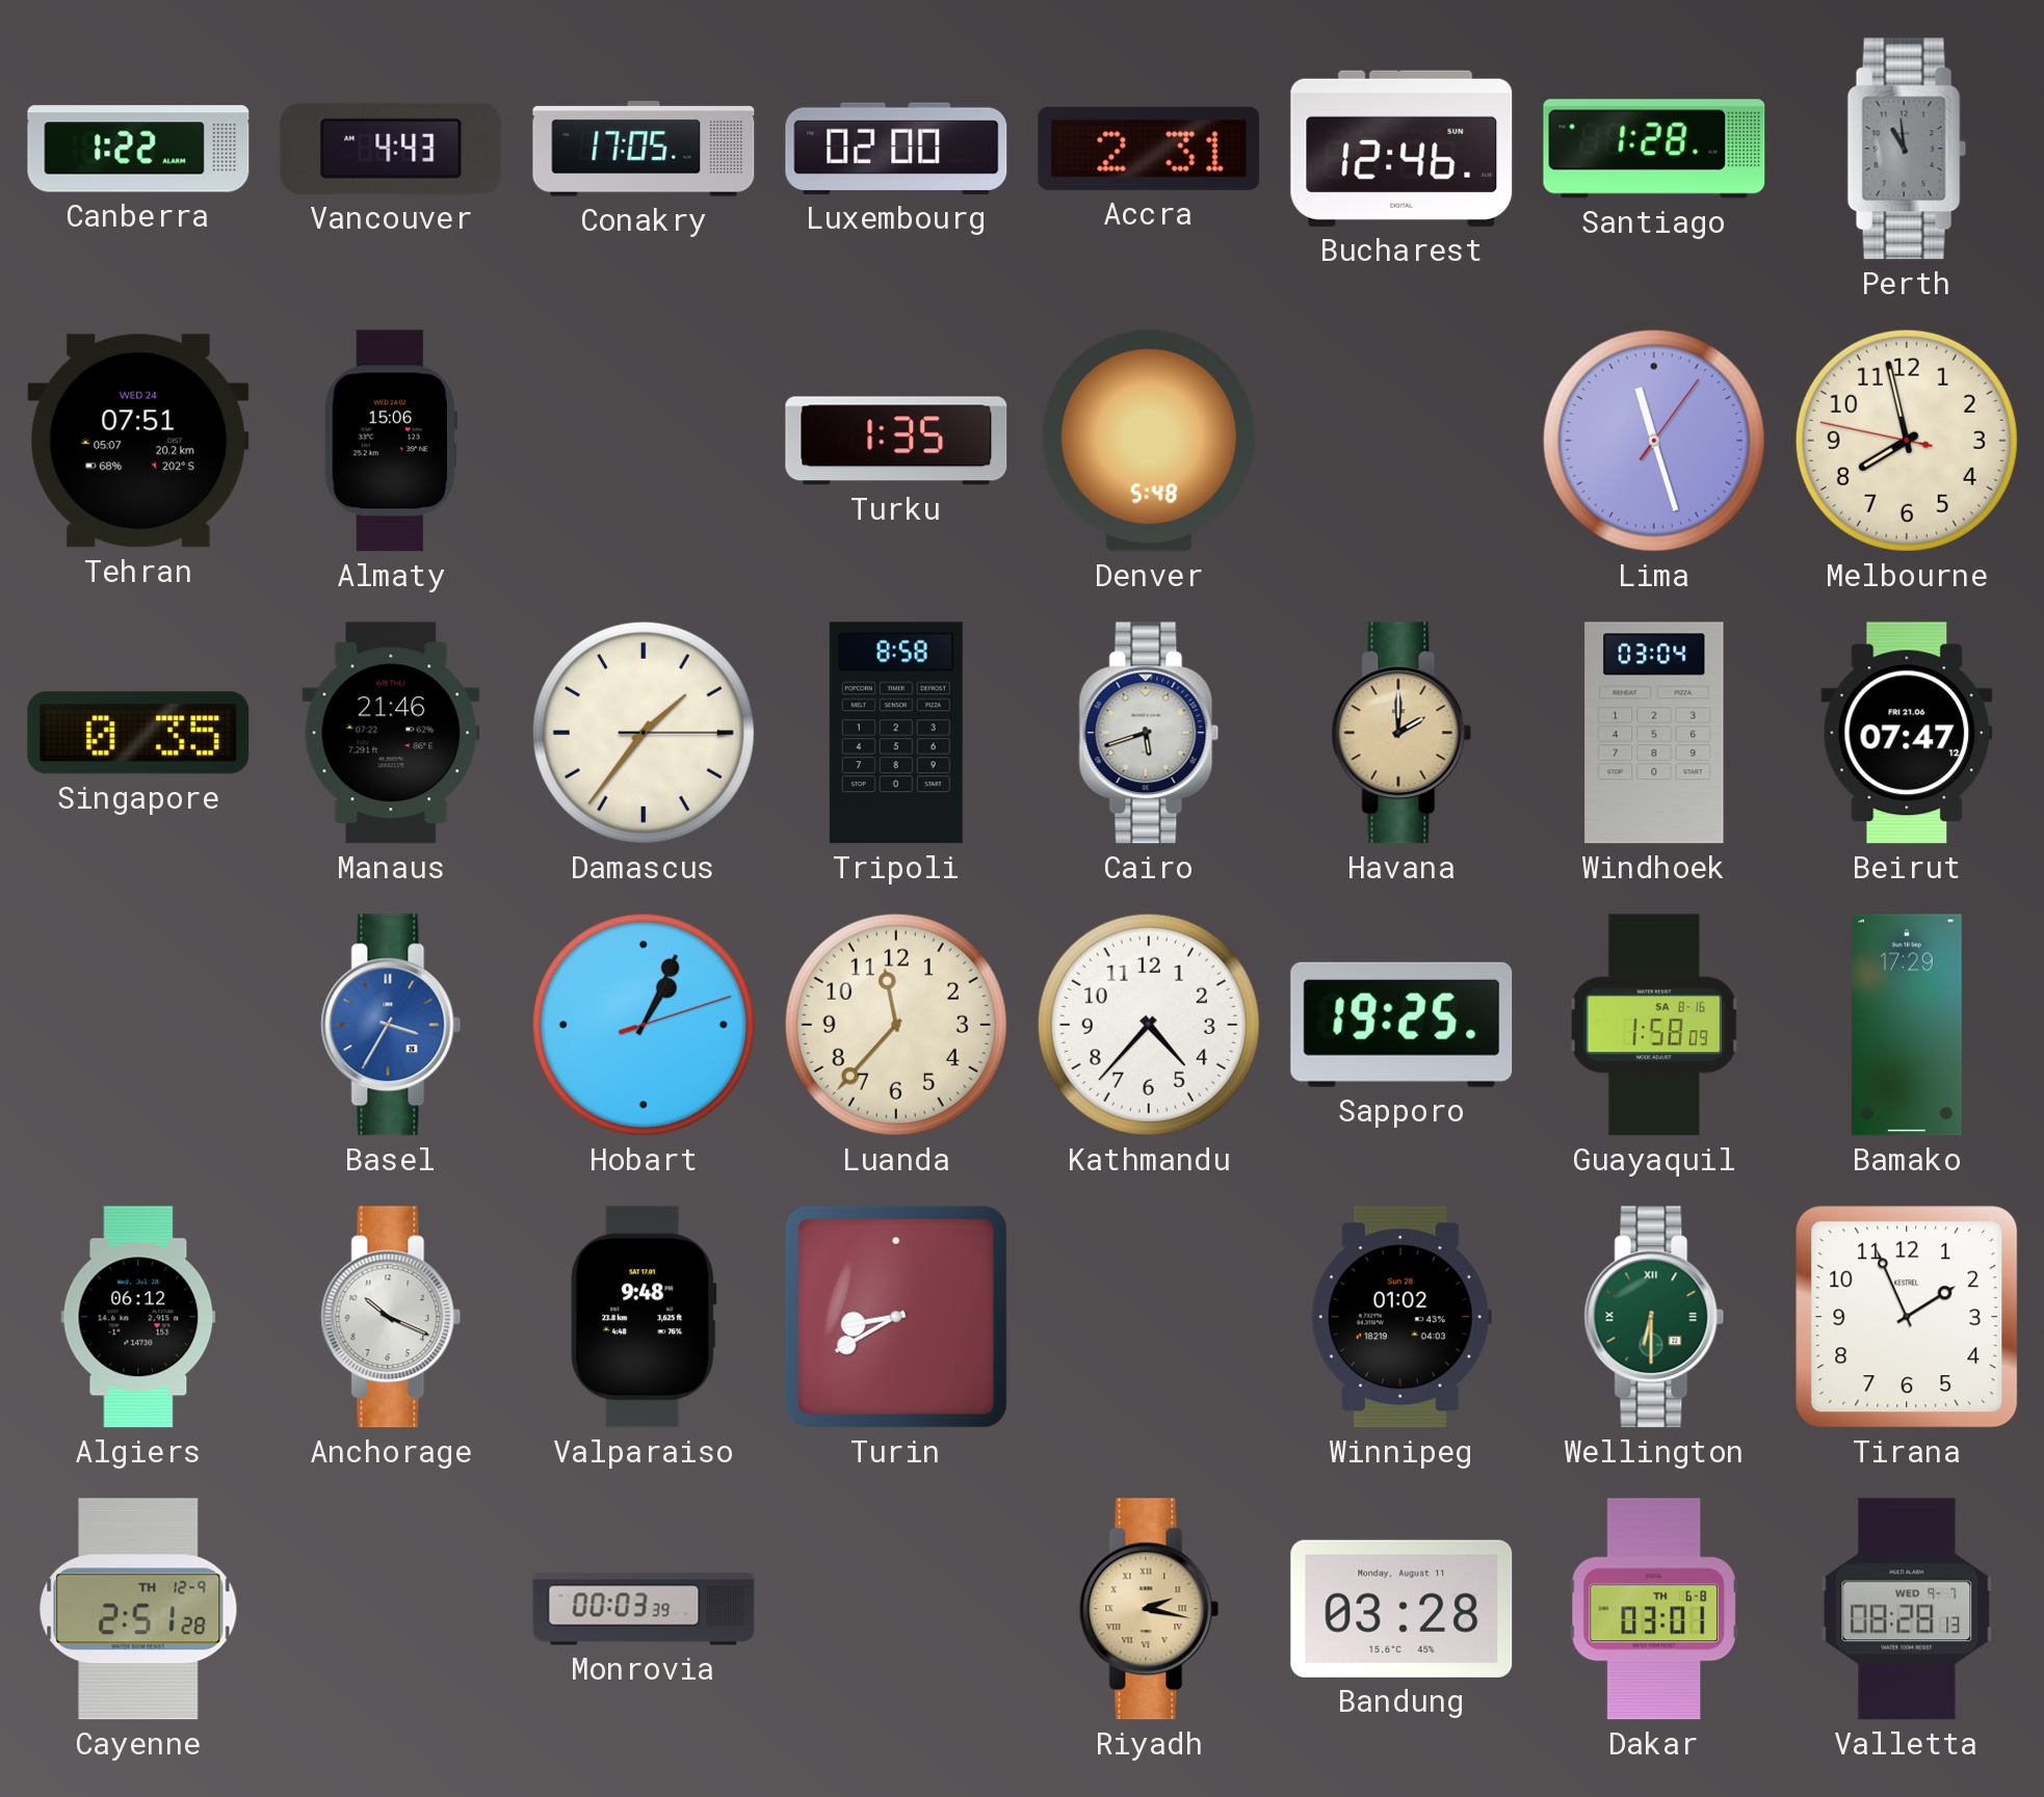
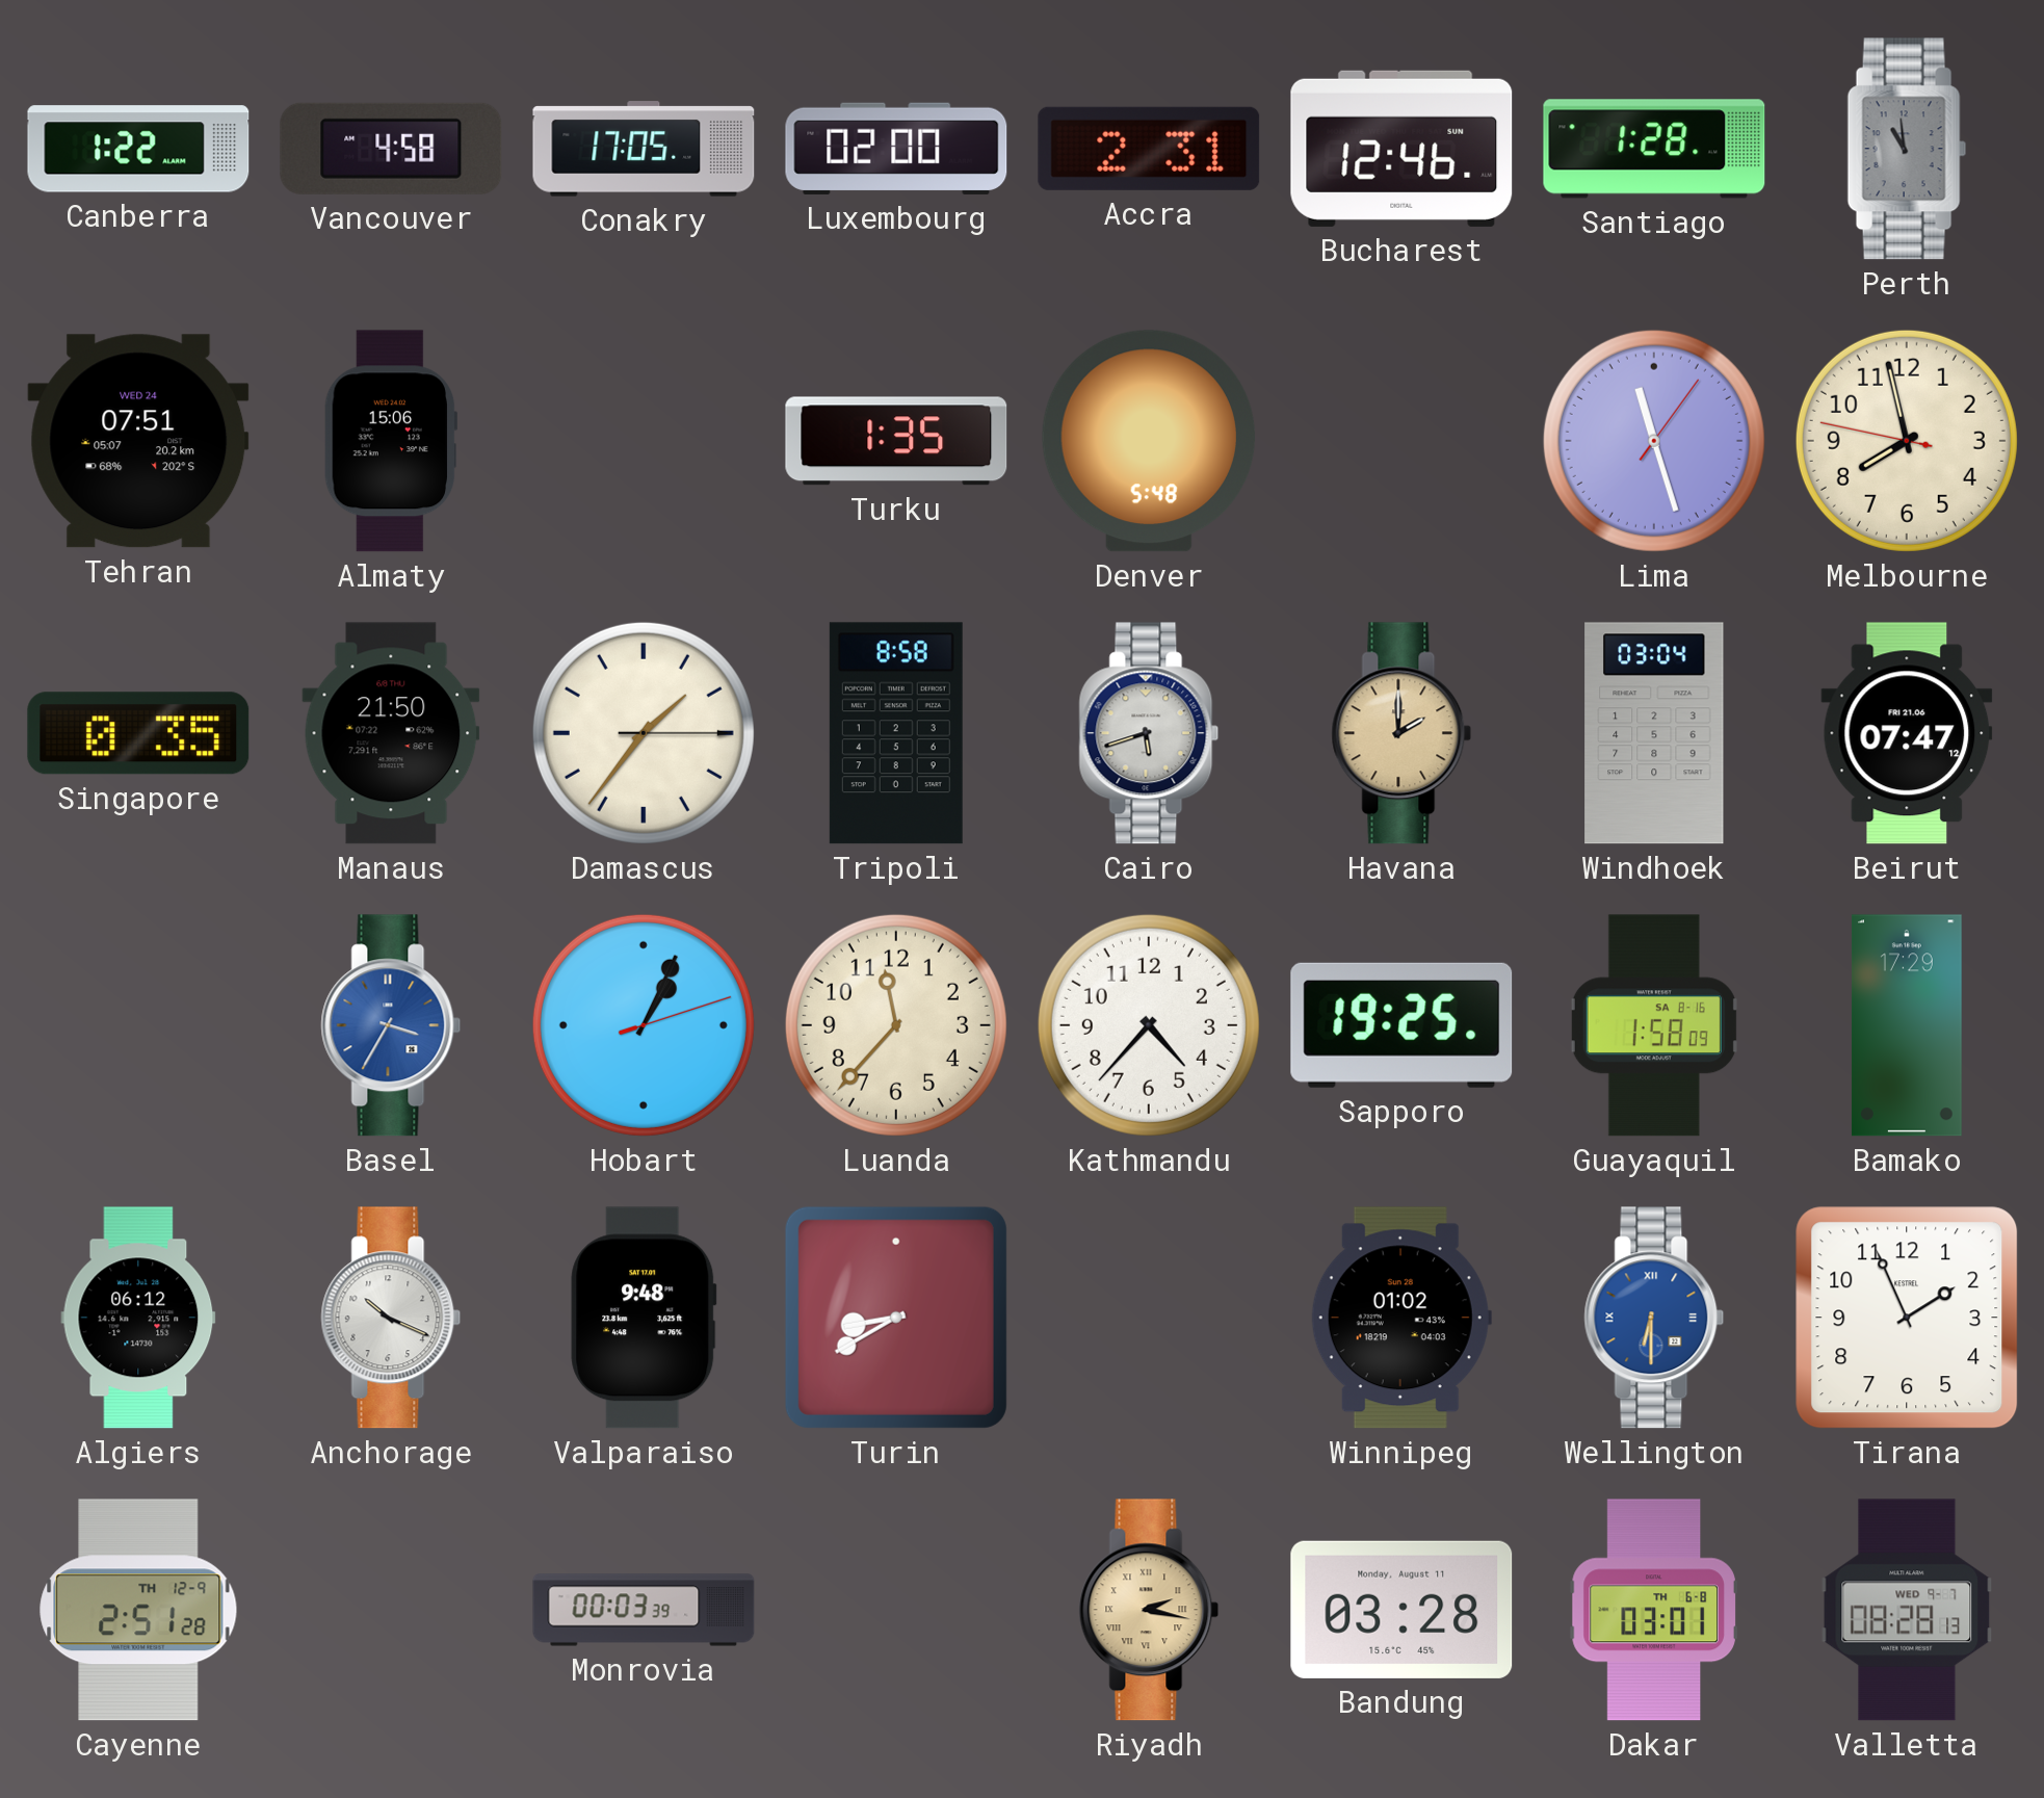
Vancouver: 4:43 -> 4:58
Manaus: 21:46 -> 21:50
Wellington dial: green -> blue
